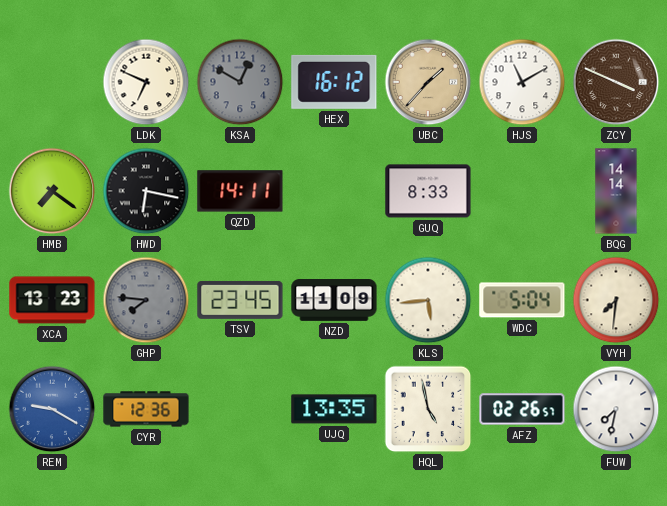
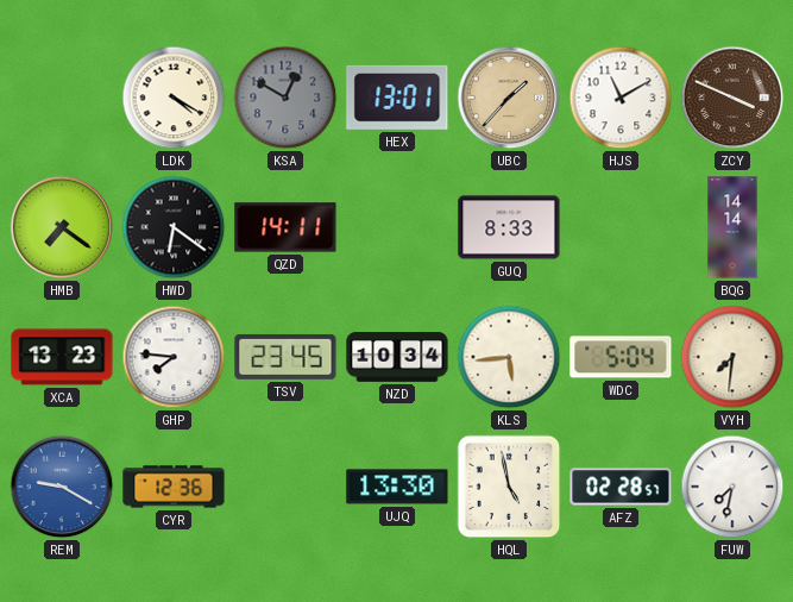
LDK: 6:49 -> 4:20
HEX: 16:12 -> 13:01
HWD: 6:17 -> 6:21
GHP dial: grey -> white
NZD: 11:09 -> 10:34
UJQ: 13:35 -> 13:30
AFZ: 02:26 -> 02:28
